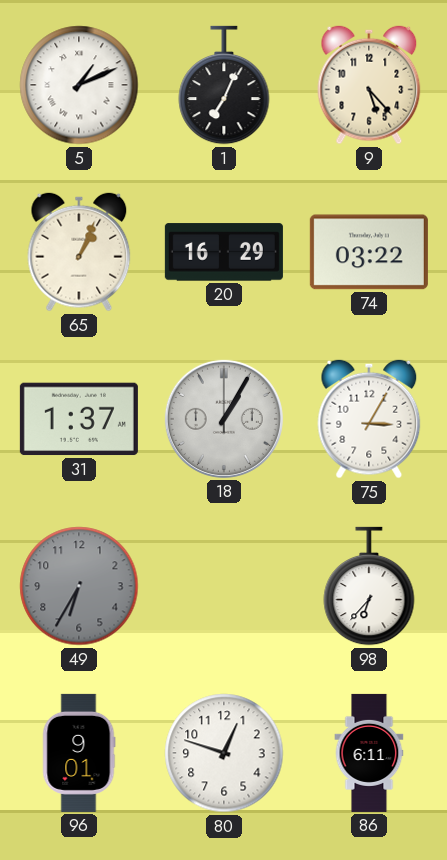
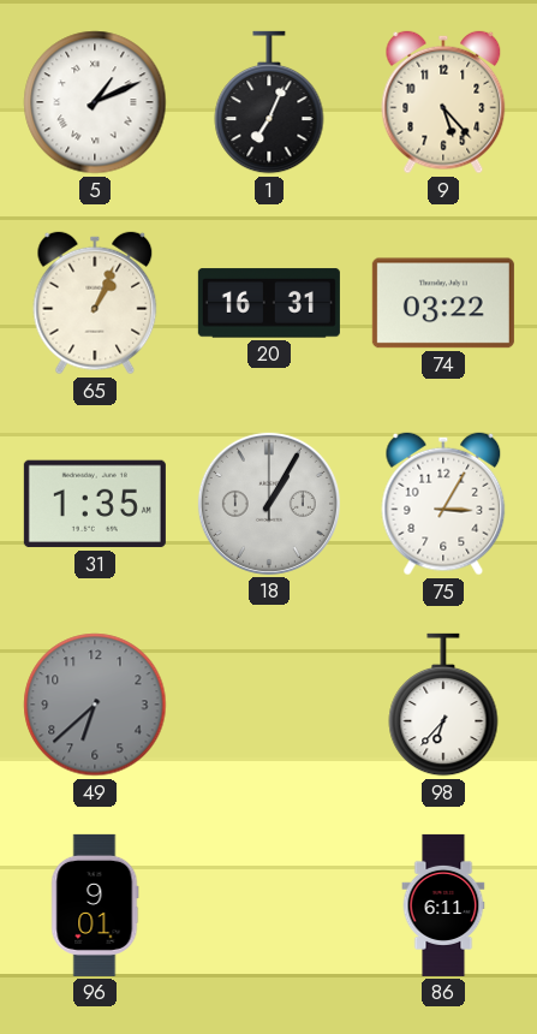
20: 16:29 -> 16:31
31: 1:37 -> 1:35
49: 6:35 -> 6:38
80: 12:48 -> none
